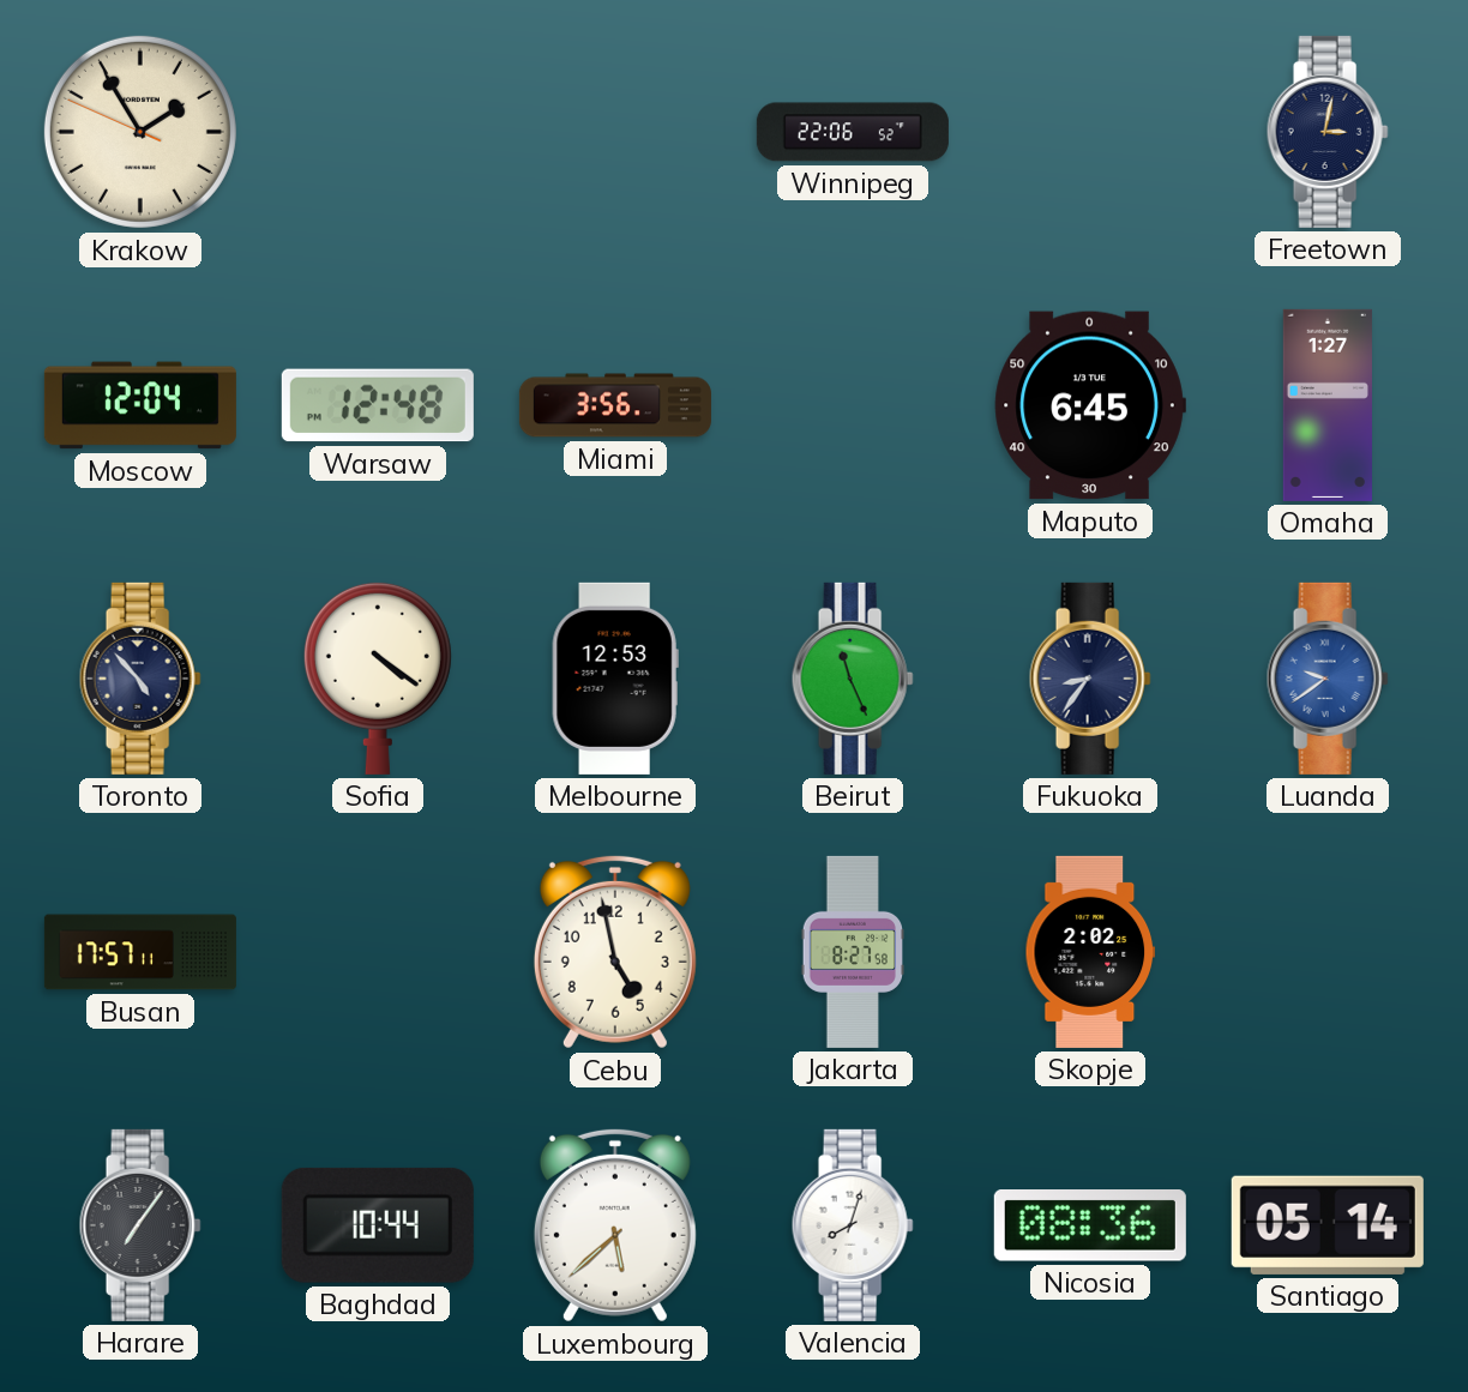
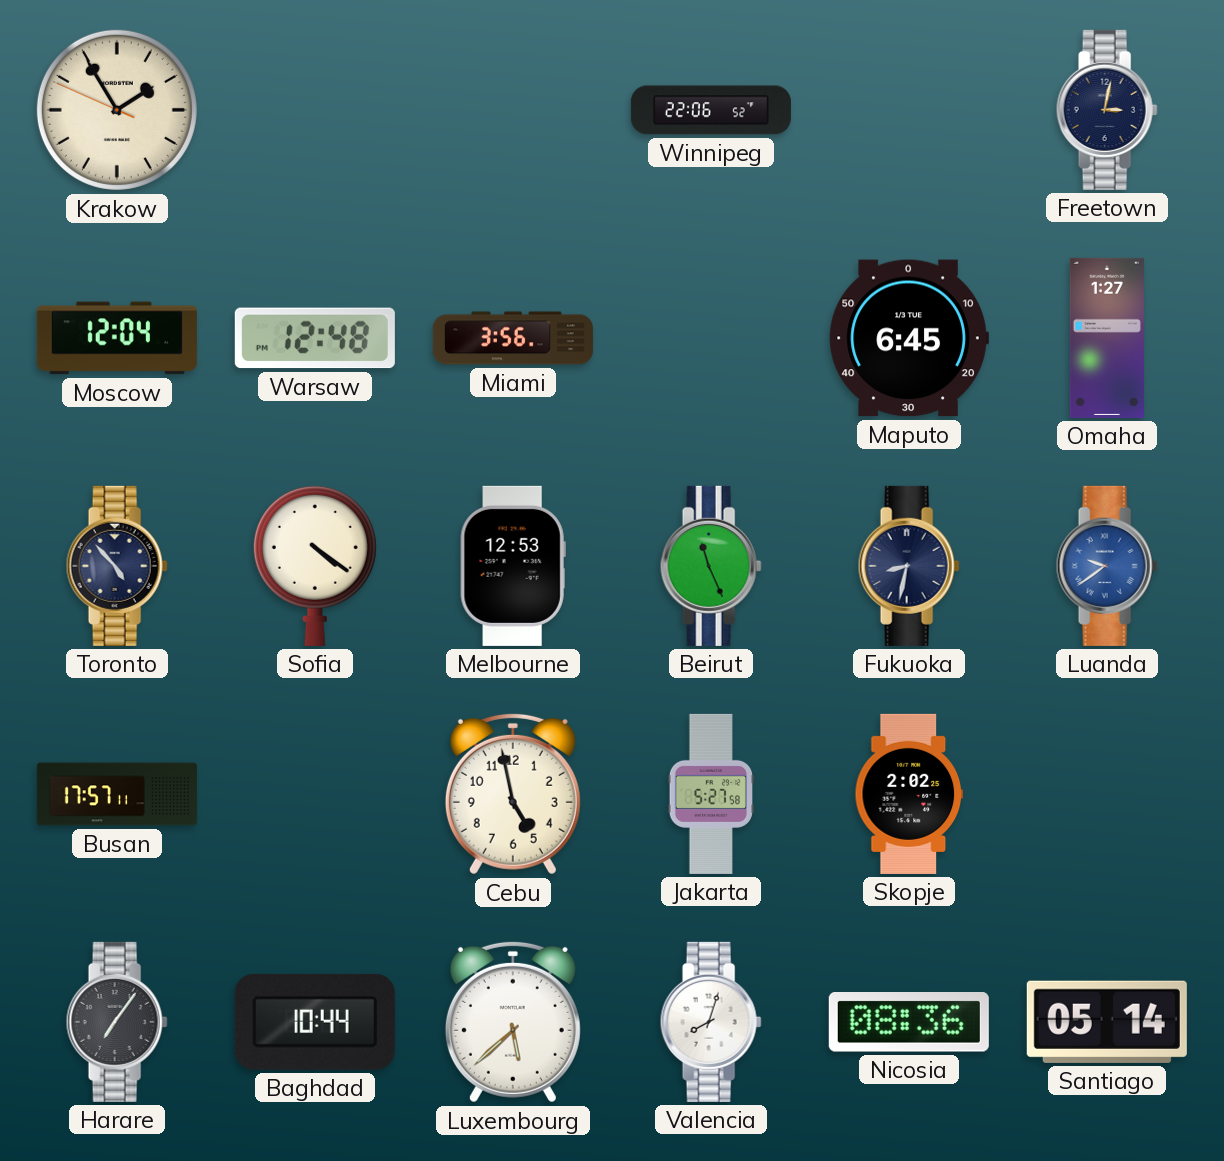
Fukuoka: 8:36 -> 8:32
Jakarta: 8:27 -> 5:27
